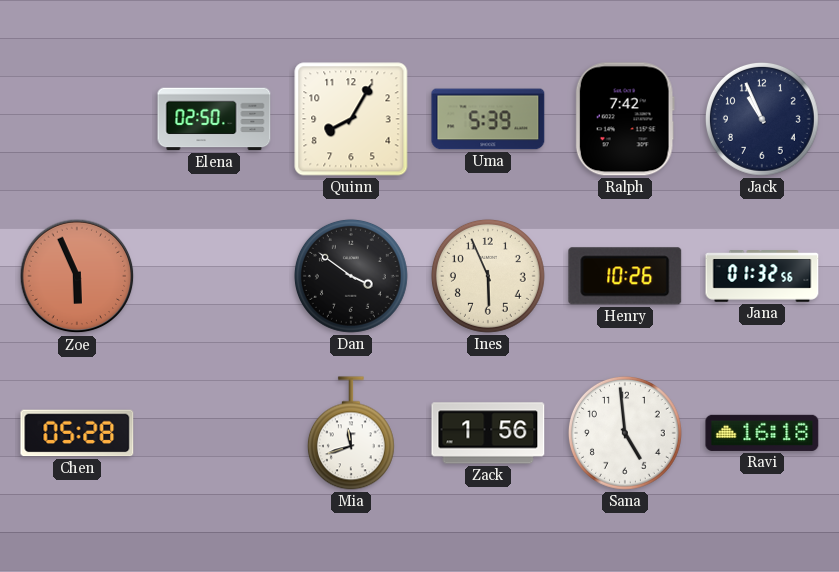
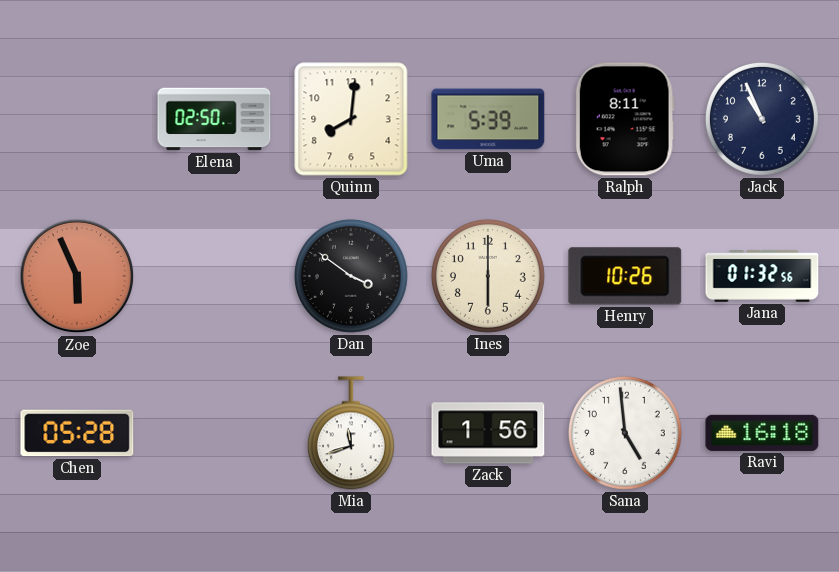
Quinn: 8:05 -> 8:01
Ralph: 7:42 -> 8:11
Ines: 5:56 -> 6:00
